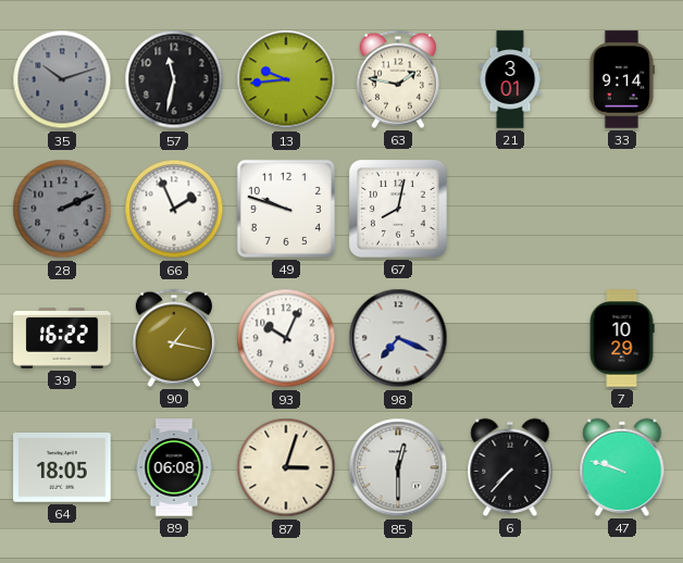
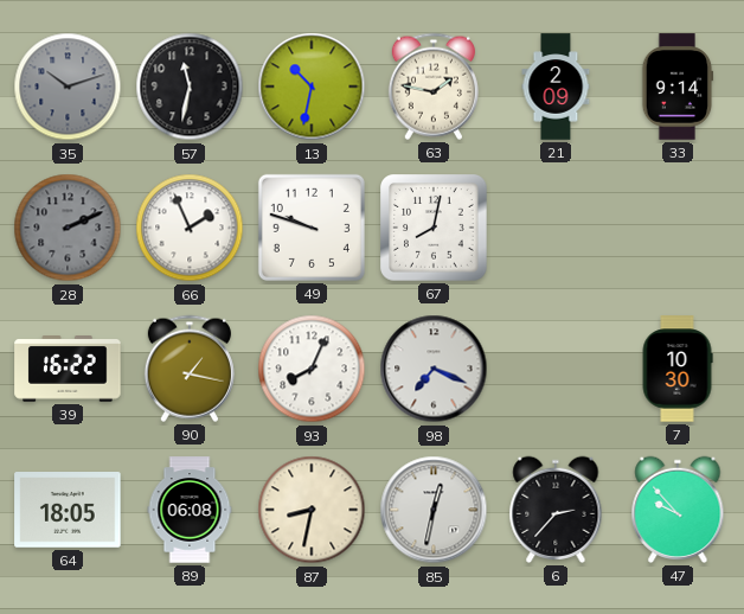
13: 9:44 -> 10:32
21: 3:01 -> 2:09
93: 10:04 -> 8:04
7: 10:29 -> 10:30
87: 3:03 -> 8:32
85: 12:30 -> 12:32
6: 7:37 -> 2:37
47: 9:48 -> 9:53
